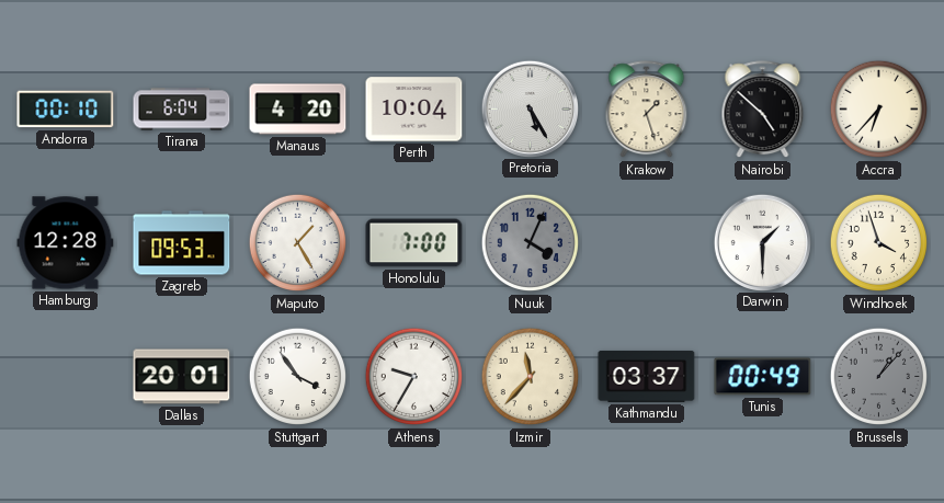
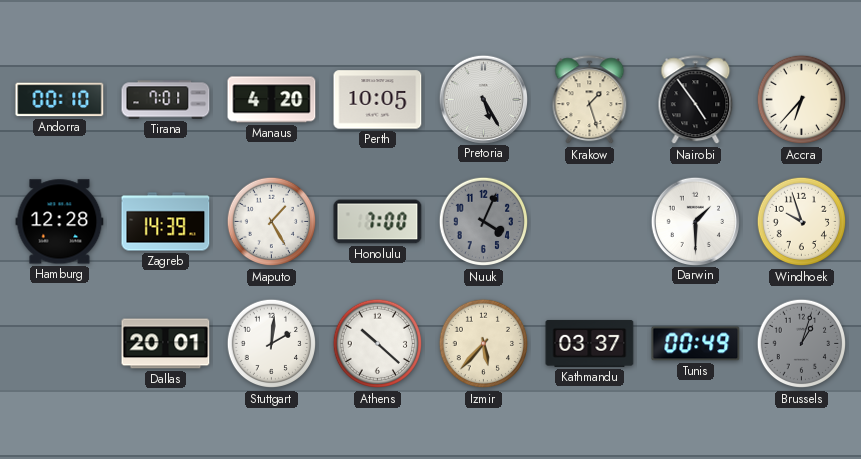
Tirana: 6:04 -> 7:01
Perth: 10:04 -> 10:05
Nairobi: 4:52 -> 4:54
Zagreb: 09:53 -> 14:39
Windhoek: 3:57 -> 9:57
Stuttgart: 3:54 -> 2:01
Athens: 9:35 -> 10:22
Izmir: 11:37 -> 5:37
Brussels: 1:07 -> 1:03
